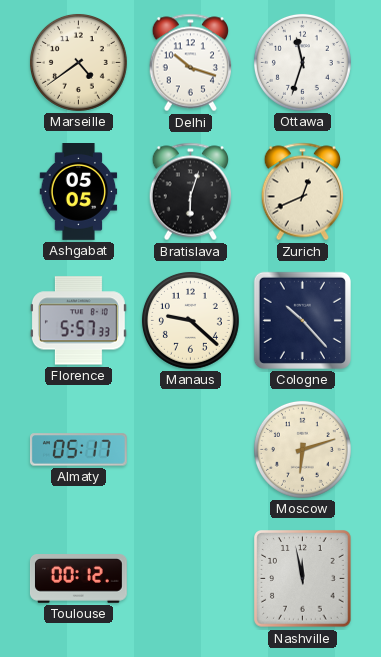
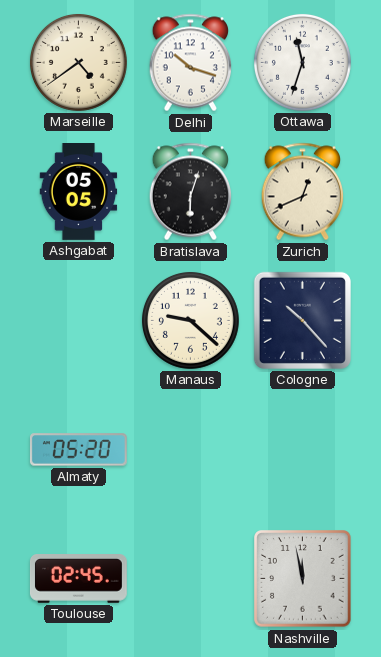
Florence: 5:57 -> none
Almaty: 05:17 -> 05:20
Moscow: 6:12 -> none
Toulouse: 00:12 -> 02:45
